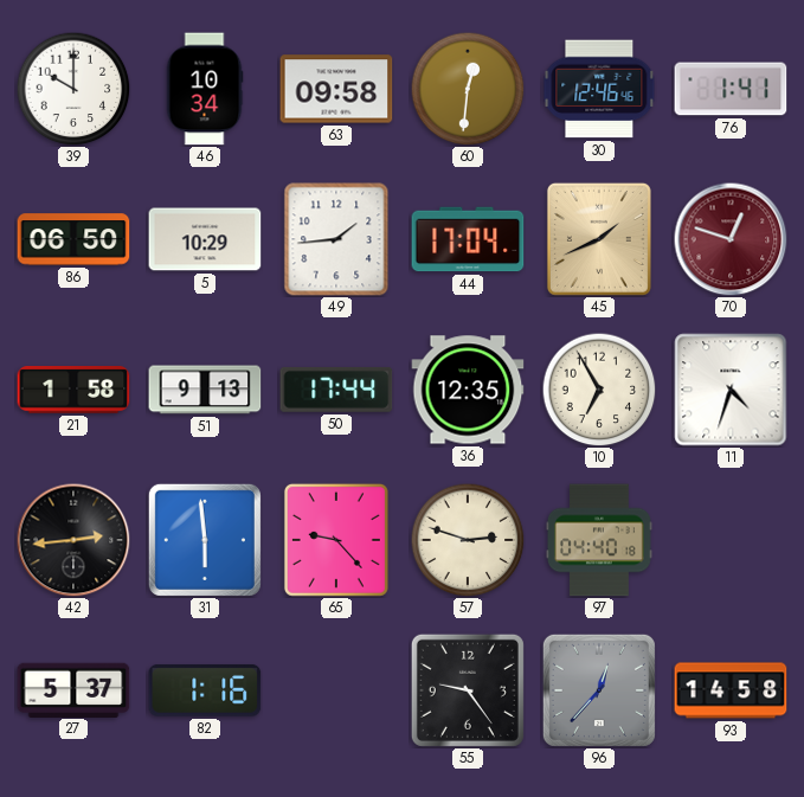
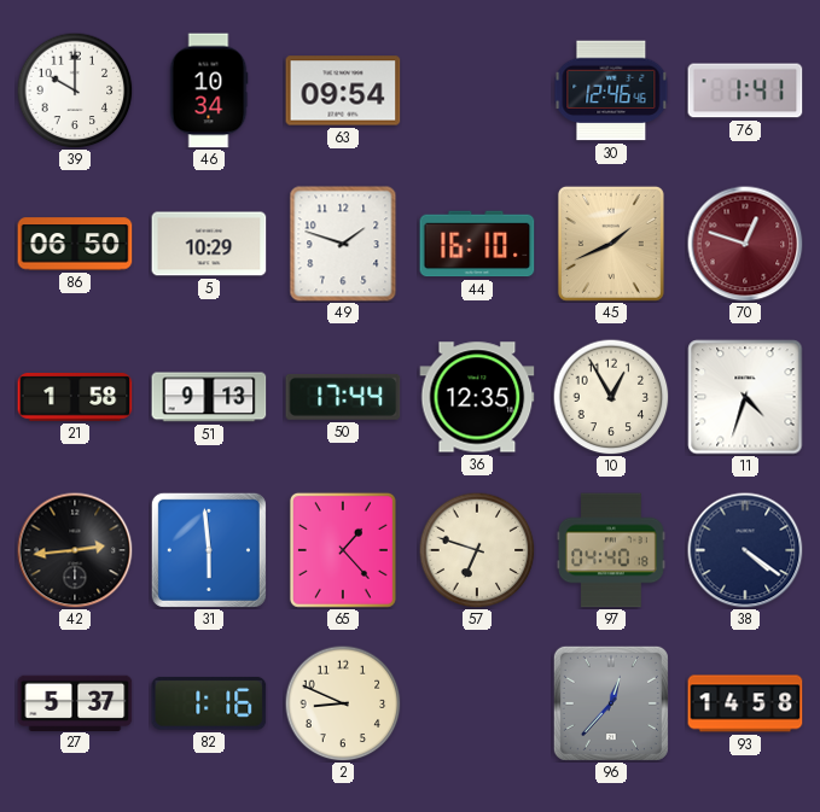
63: 09:58 -> 09:54
60: 12:31 -> none
49: 1:44 -> 1:48
44: 17:04 -> 16:10
10: 6:55 -> 12:55
65: 9:23 -> 1:23
57: 2:48 -> 6:48
38: none -> 4:21
2: none -> 8:49
55: 9:24 -> none
